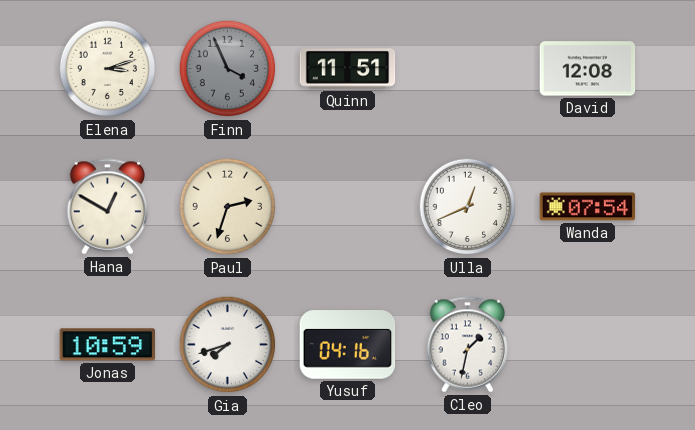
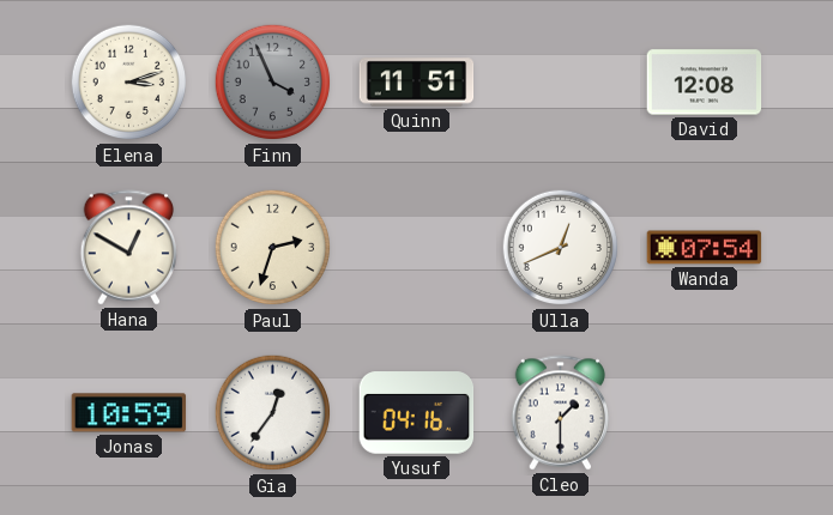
Gia: 7:42 -> 12:36
Cleo: 1:32 -> 1:30
